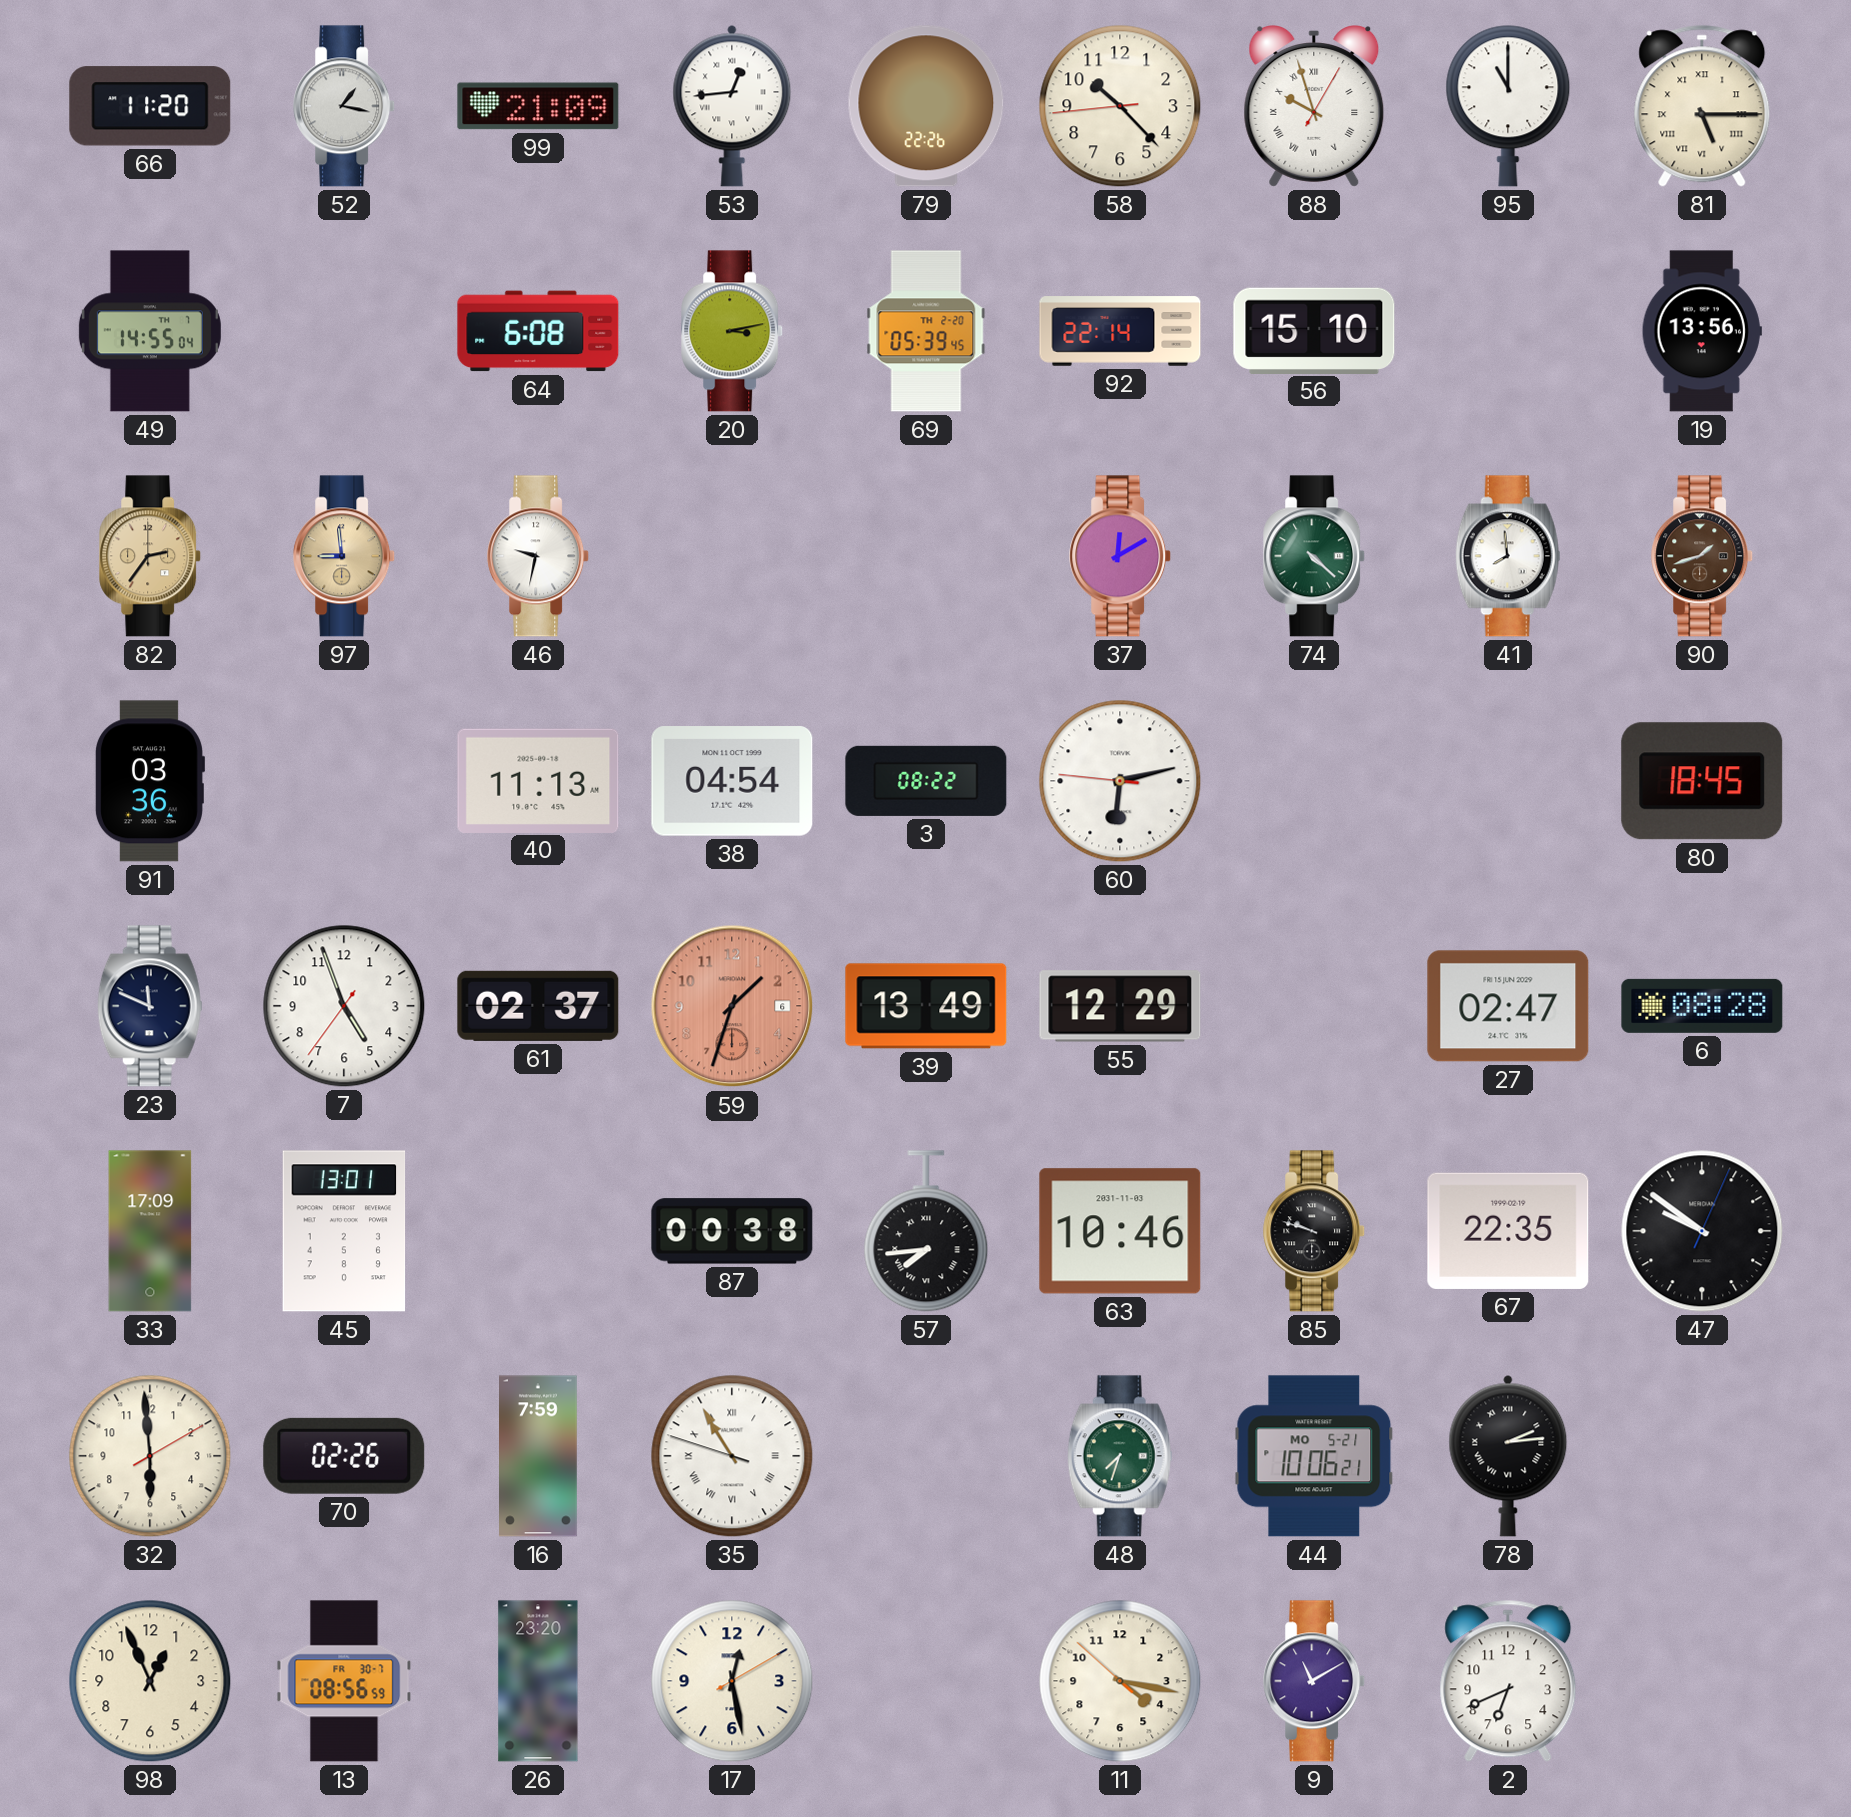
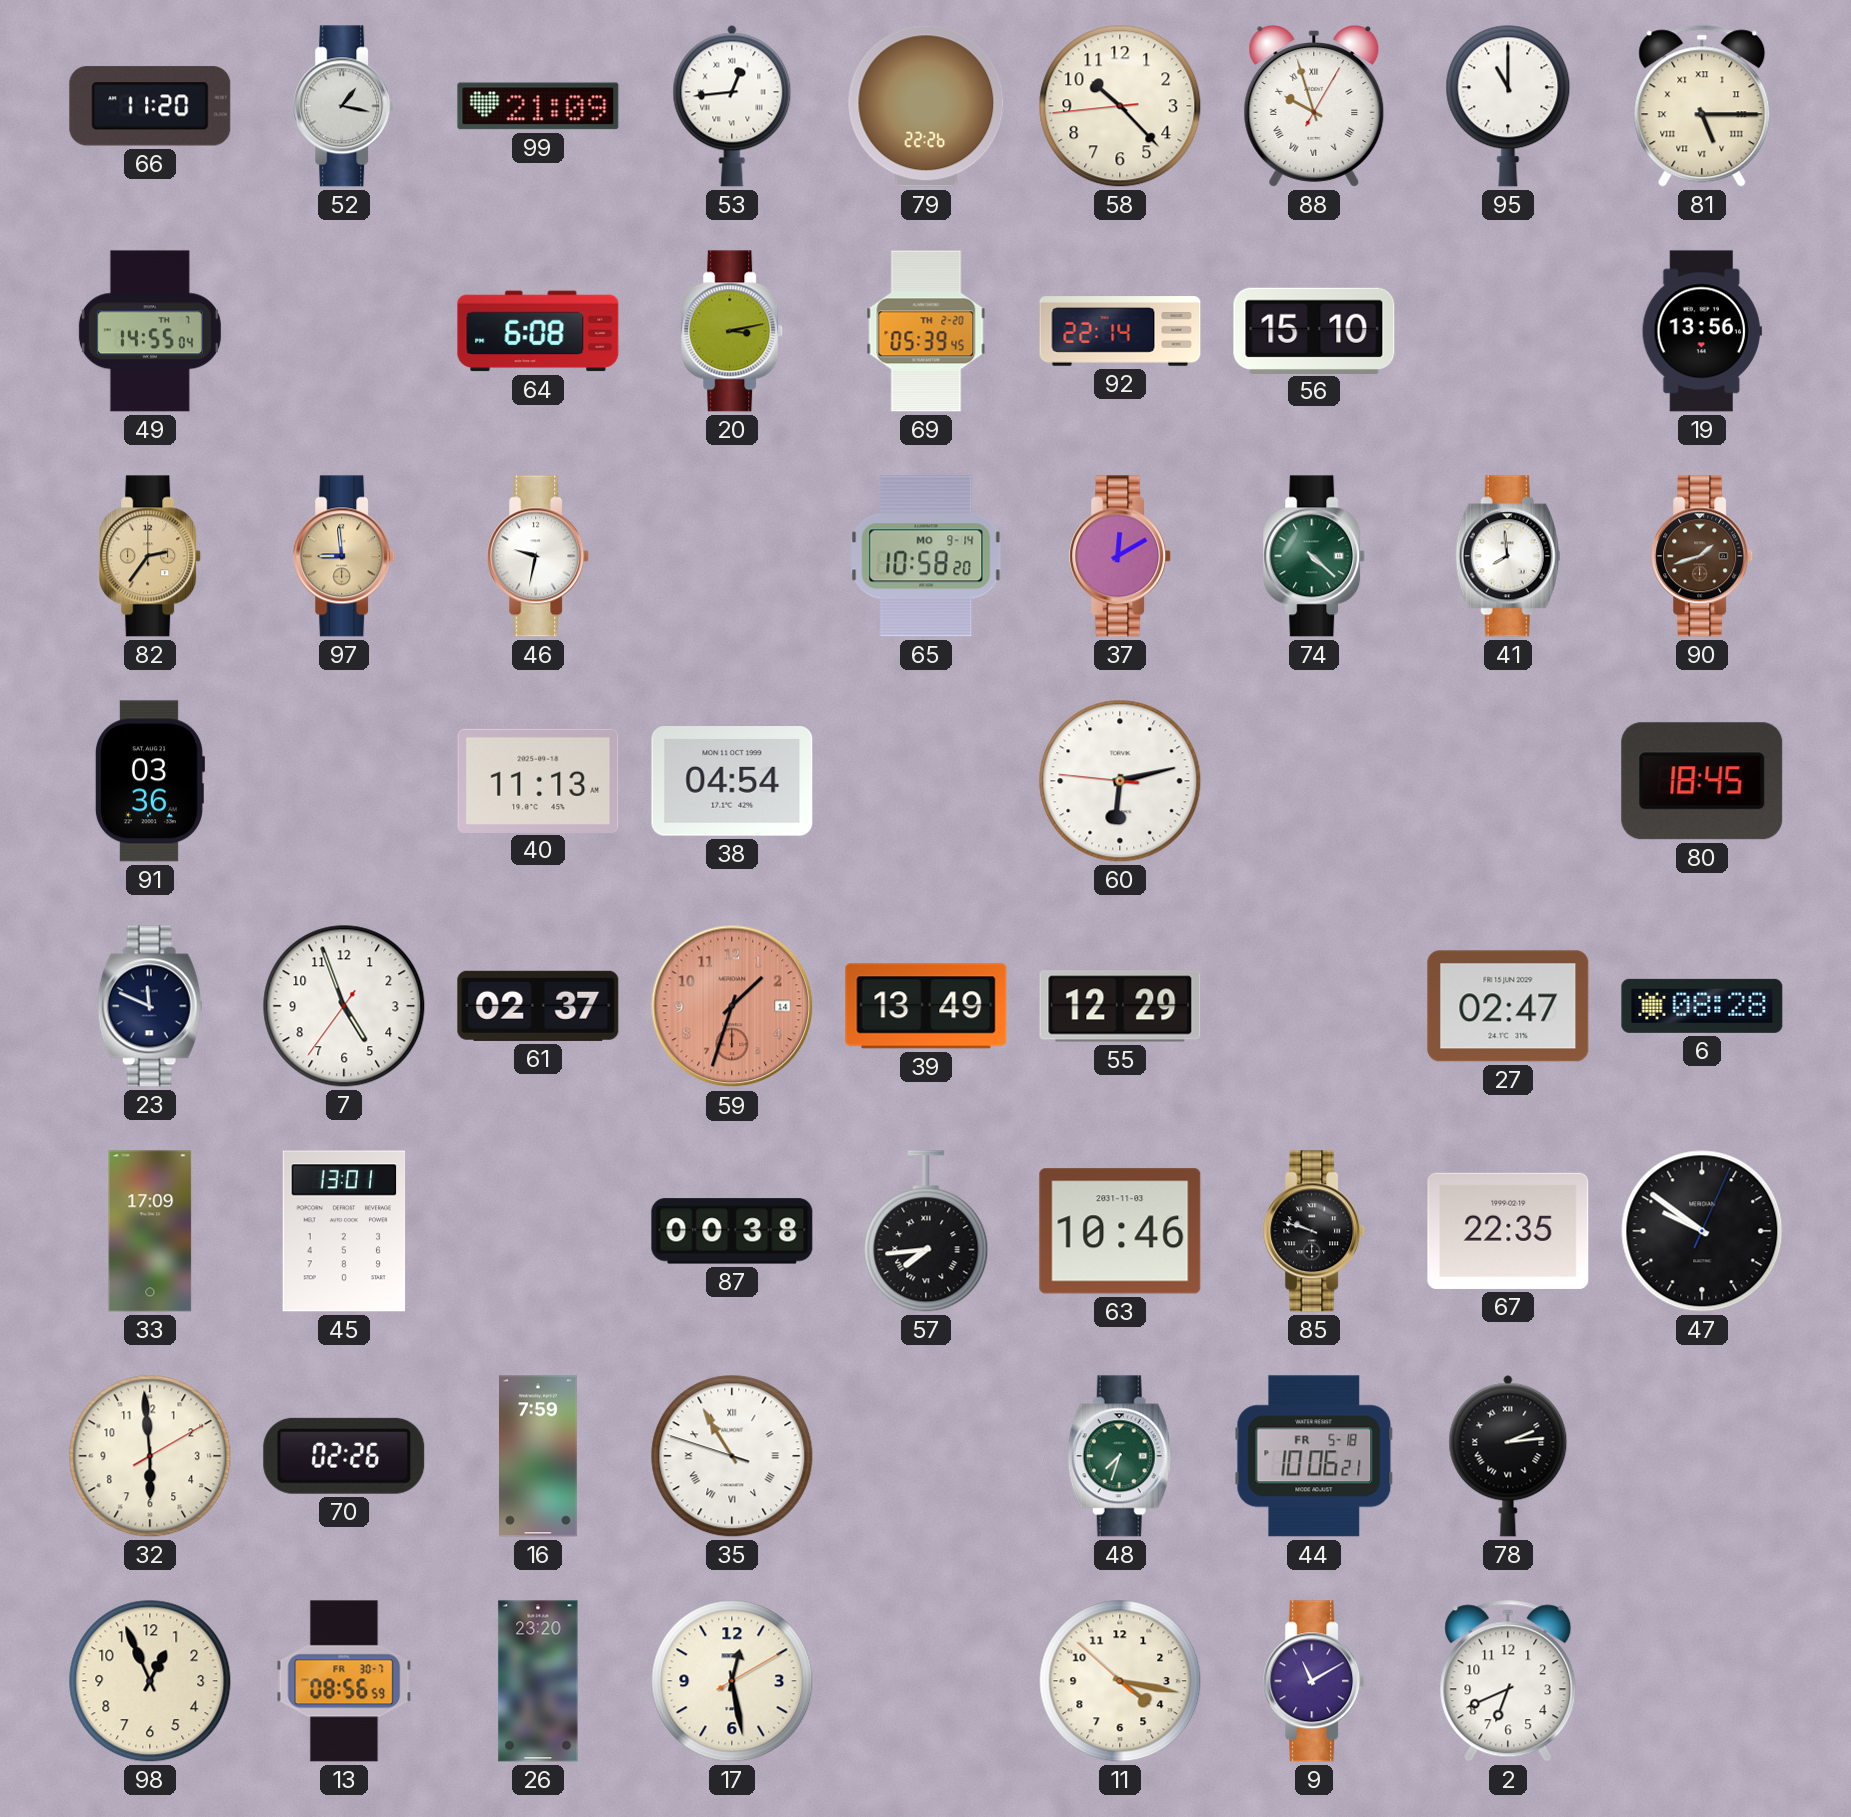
65: none -> 10:58
3: 08:22 -> none
59 date: 6 -> 14
44 date: MO 5-21 -> FR 5-18
